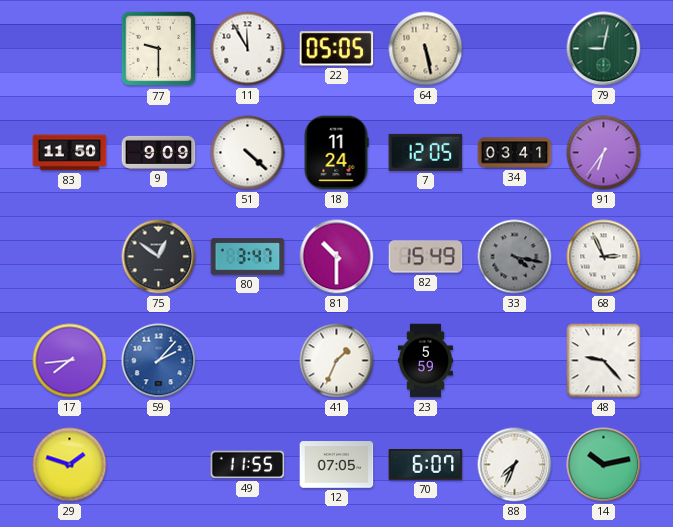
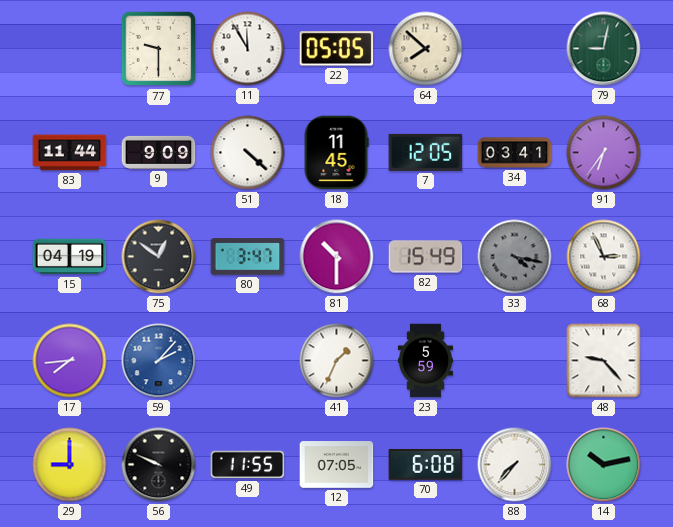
64: 5:28 -> 7:52
83: 11:50 -> 11:44
18: 11:24 -> 11:45
15: none -> 04:19
29: 1:48 -> 9:00
56: none -> 9:49
70: 6:07 -> 6:08
88: 7:34 -> 7:37
